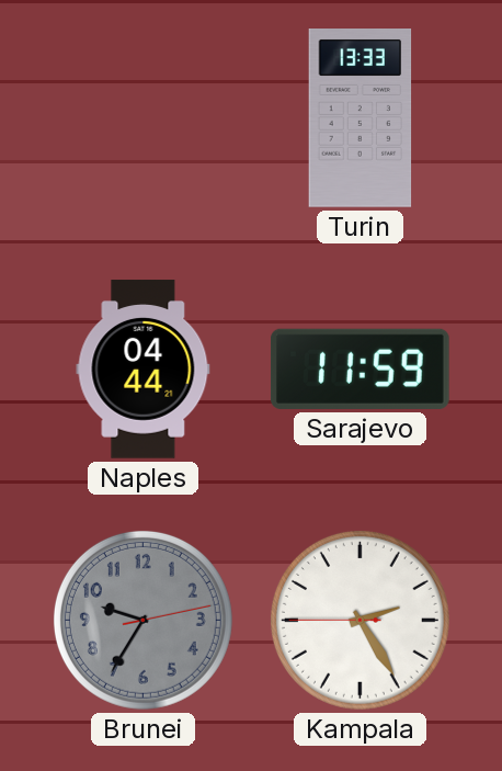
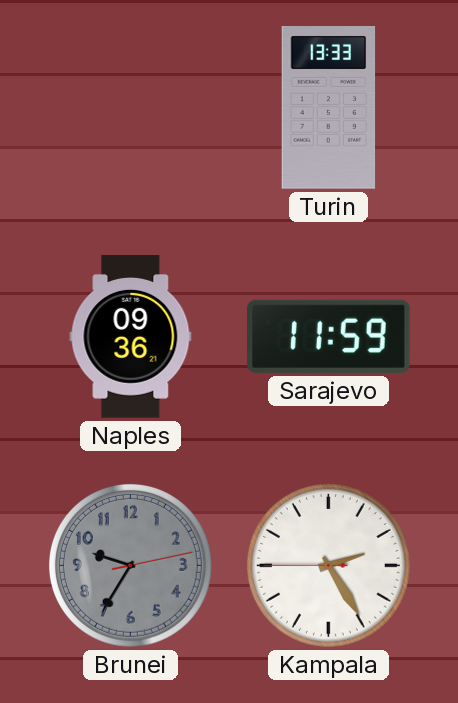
Naples: 04:44 -> 09:36
